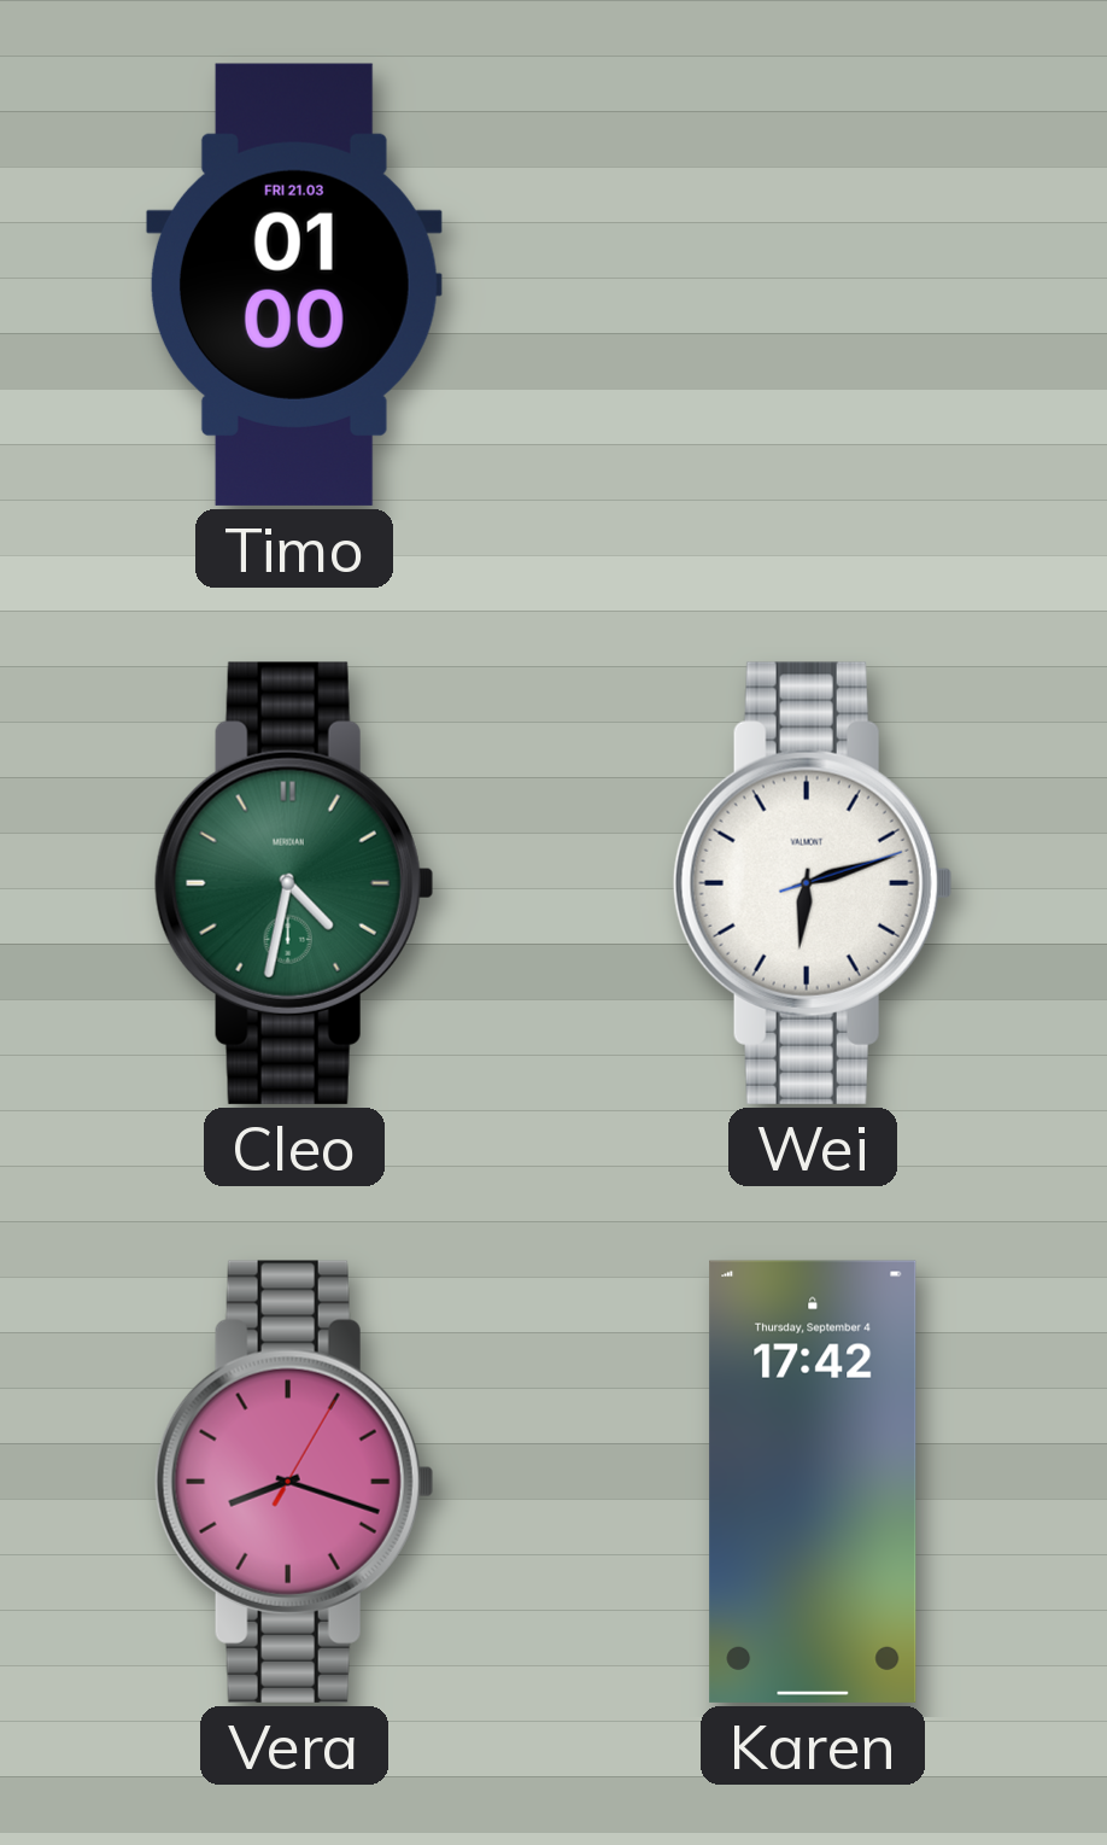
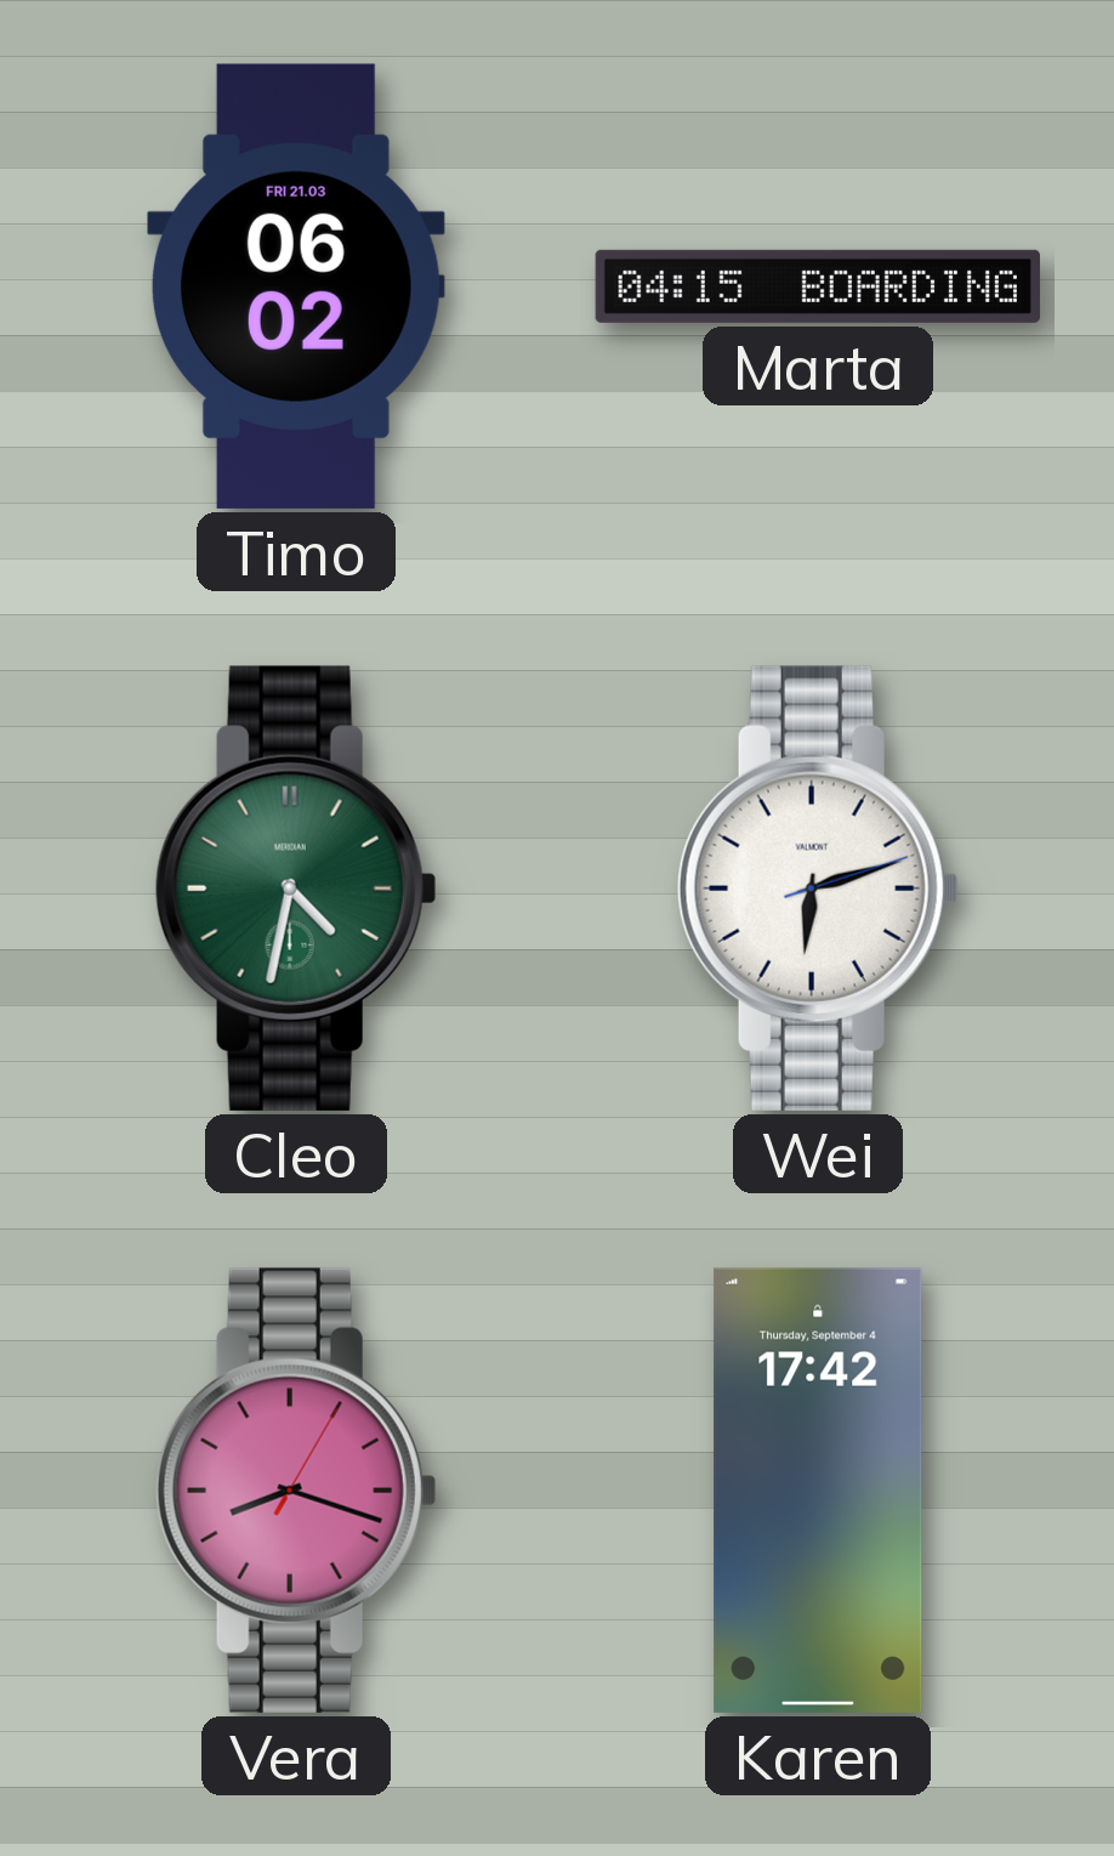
Timo: 01:00 -> 06:02
Marta: none -> 04:15
